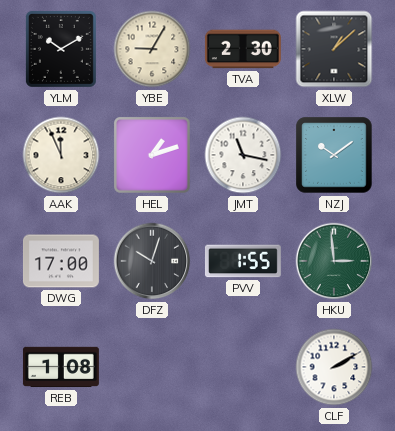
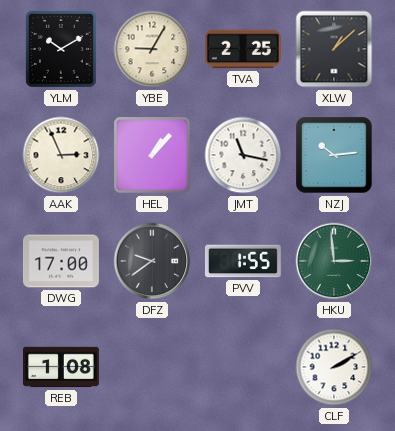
TVA: 2:30 -> 2:25
AAK: 11:56 -> 2:56
HEL: 1:12 -> 1:07
NZJ: 10:09 -> 10:14
DFZ: 10:03 -> 9:39
